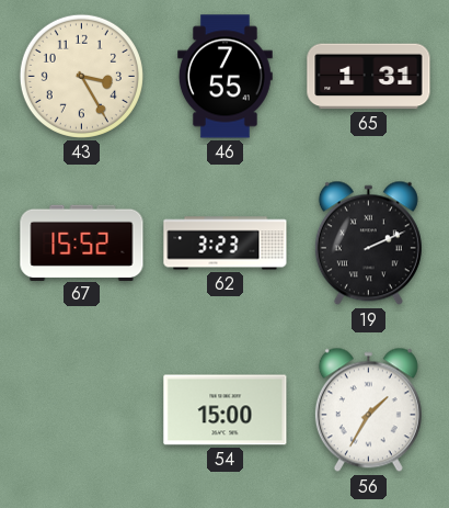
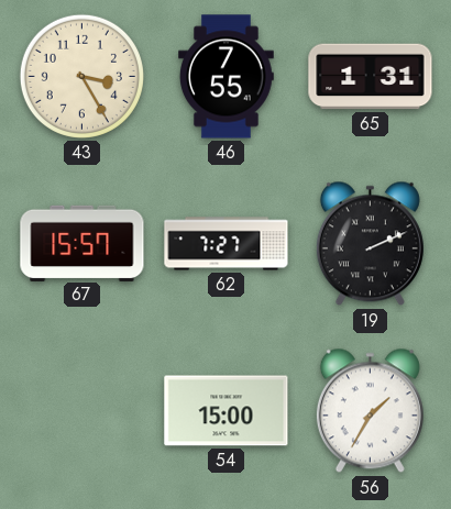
67: 15:52 -> 15:57
62: 3:23 -> 7:27
